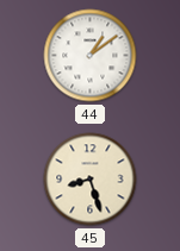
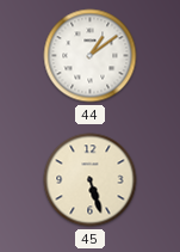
45: 8:27 -> 5:27
